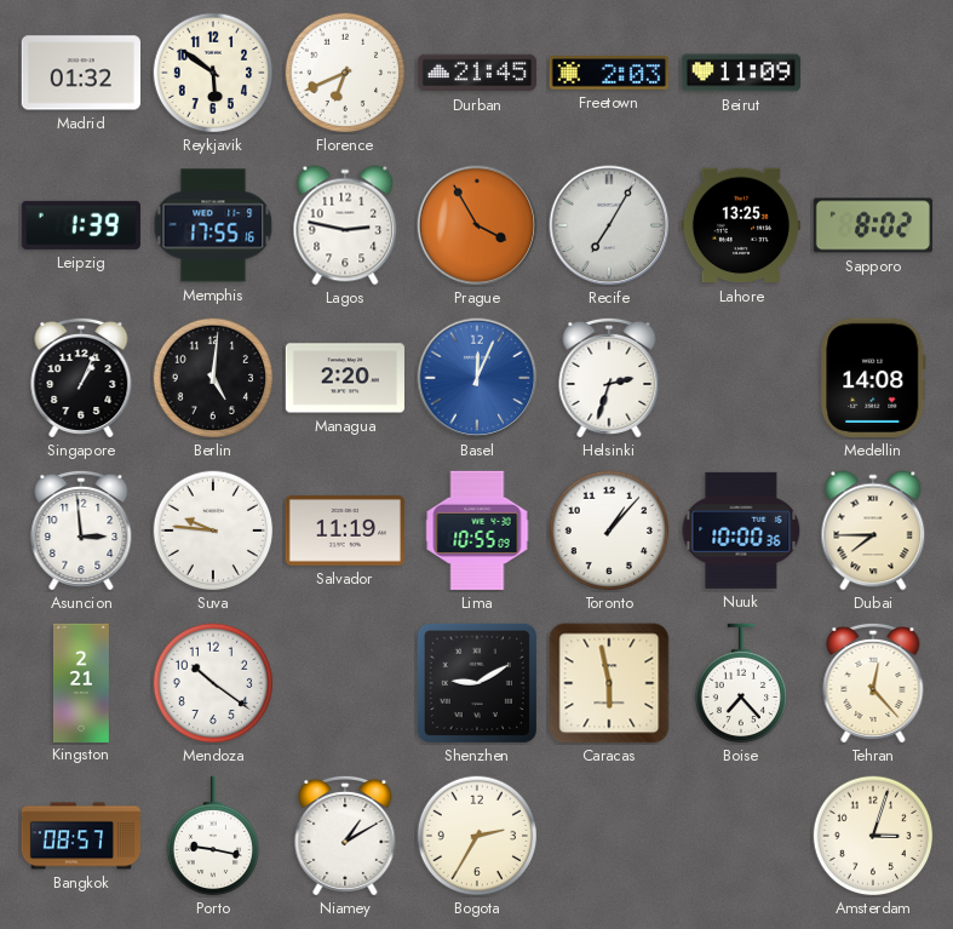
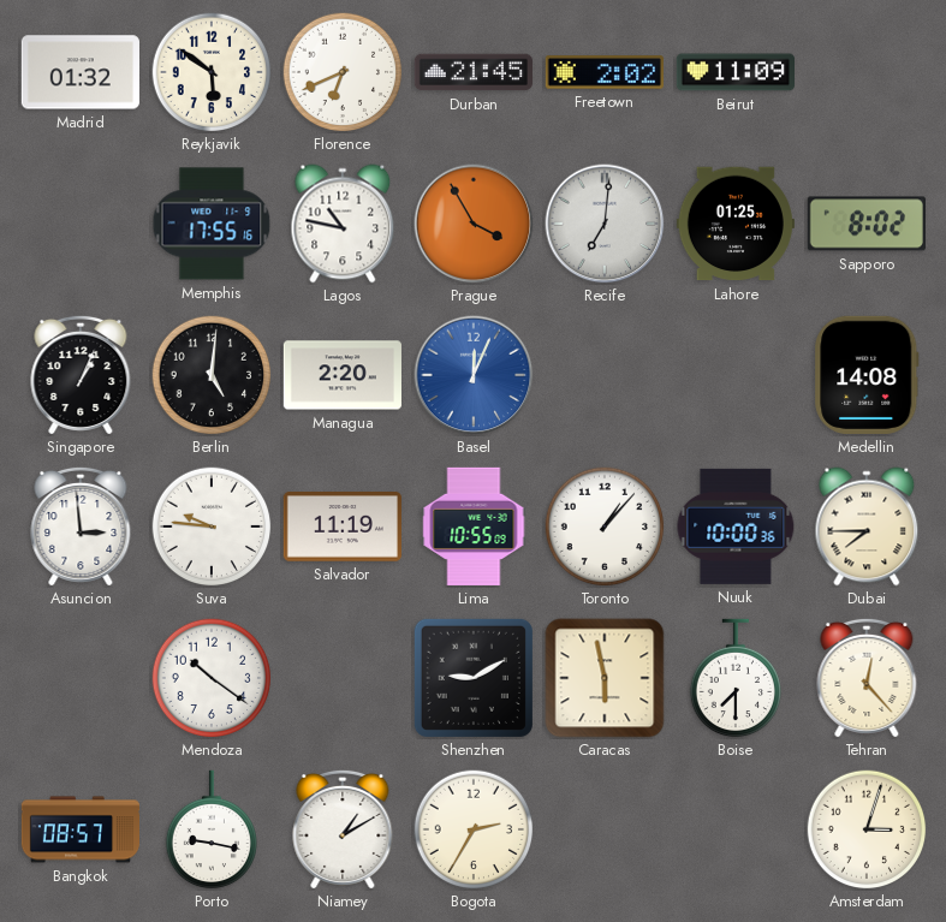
Freetown: 2:03 -> 2:02
Leipzig: 1:39 -> none
Lagos: 2:47 -> 10:47
Recife: 7:05 -> 7:01
Lahore: 13:25 -> 01:25
Helsinki: 2:33 -> none
Kingston: 2:21 -> none
Boise: 7:23 -> 7:30
